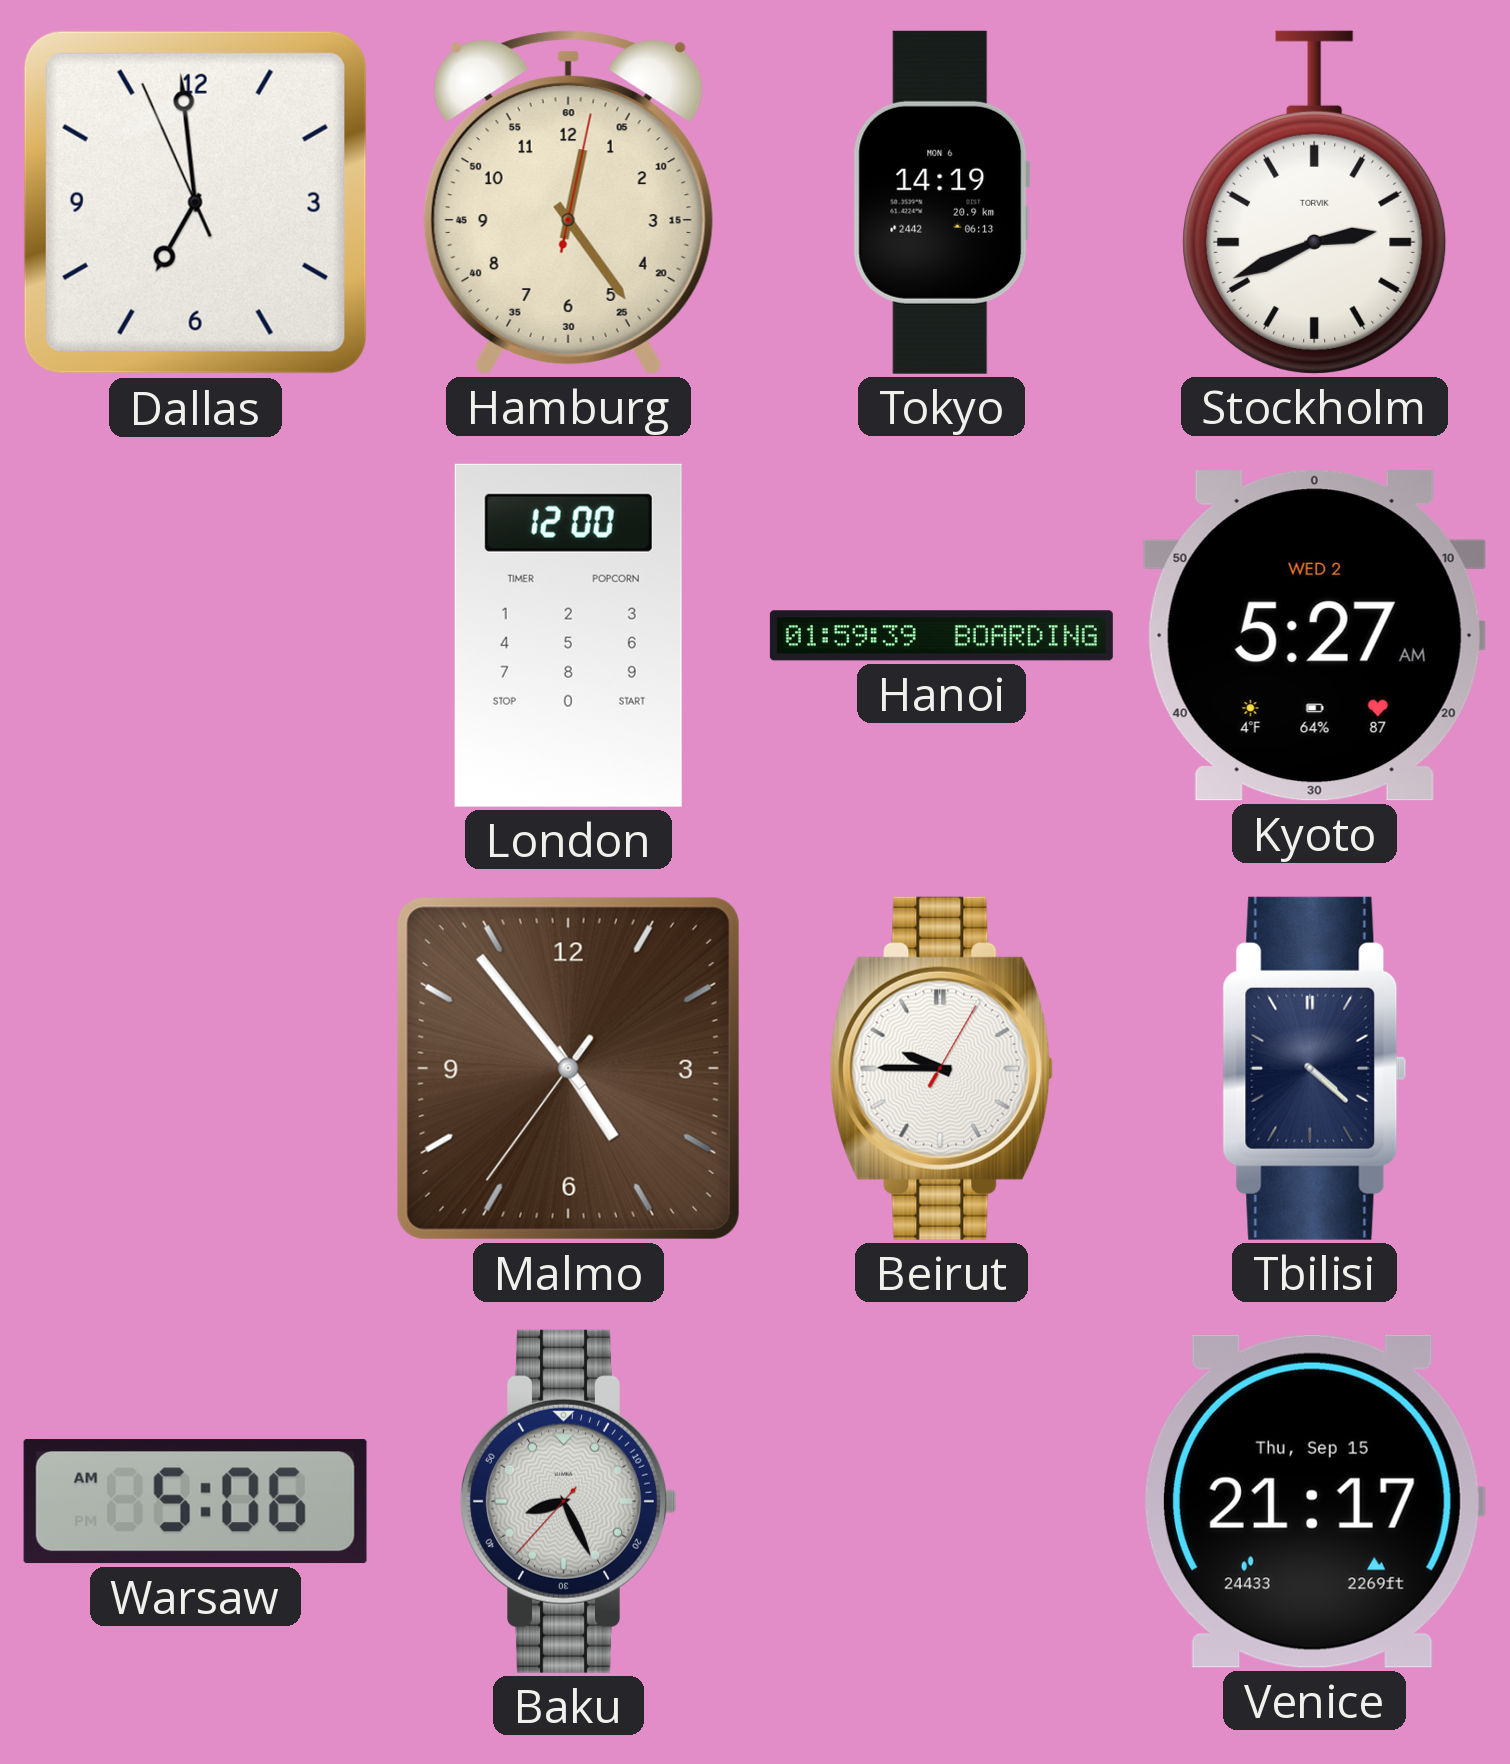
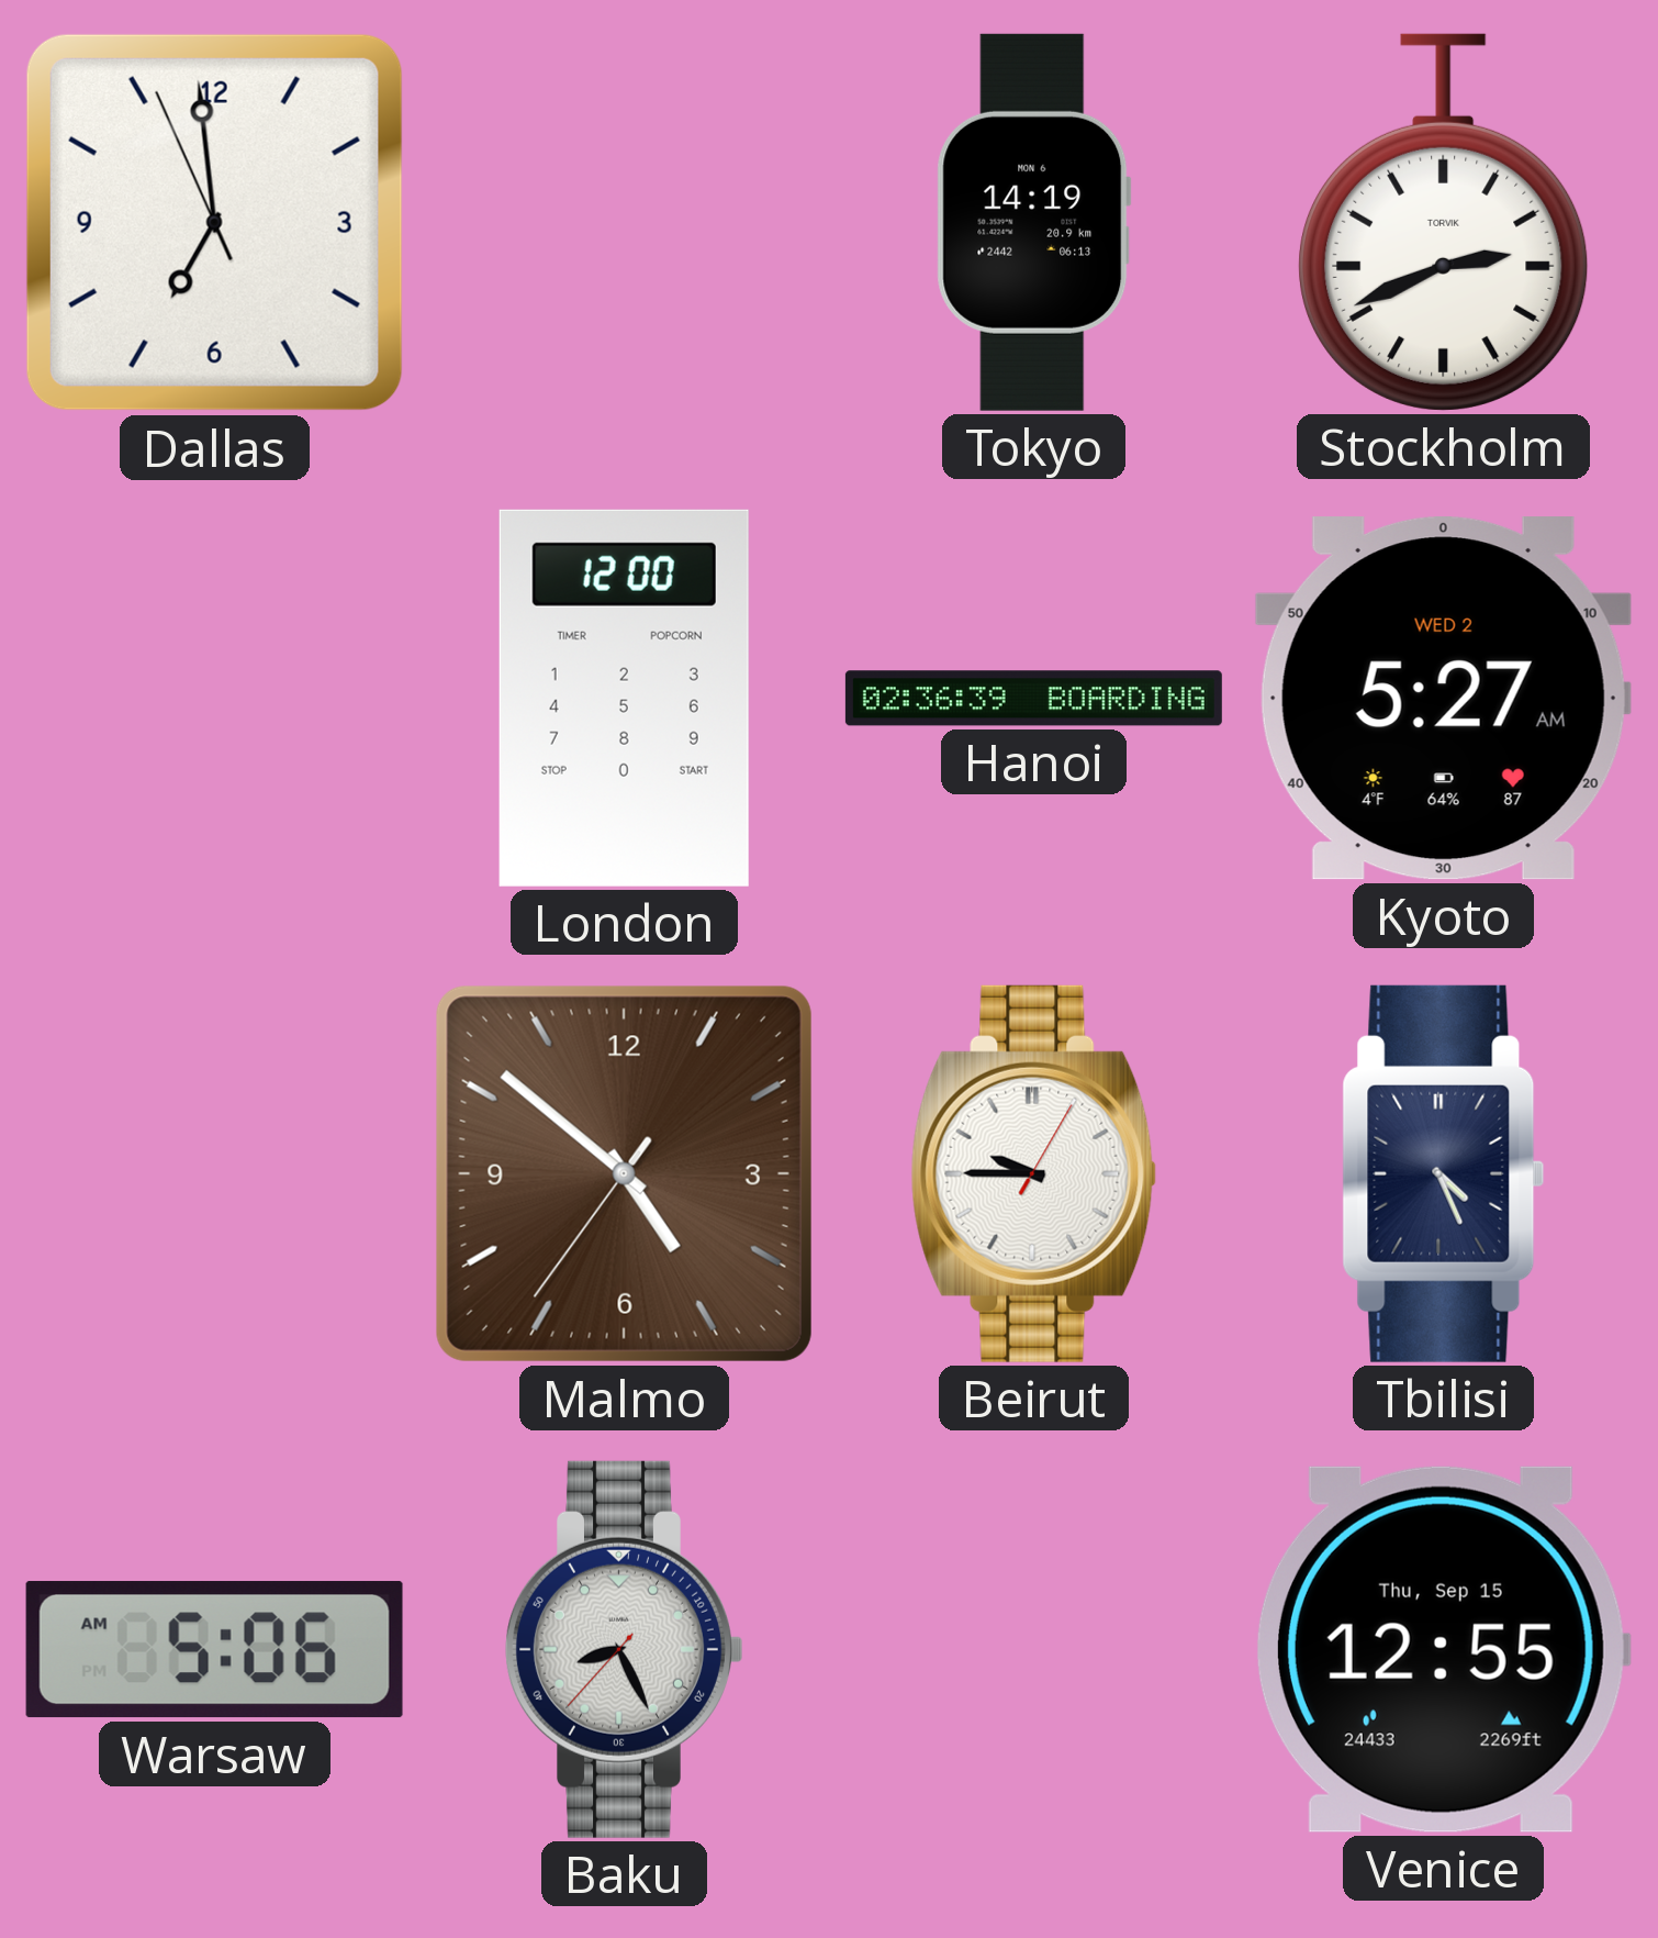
Hamburg: 12:24 -> none
Hanoi: 01:59 -> 02:36
Malmo: 4:53 -> 4:51
Tbilisi: 4:22 -> 4:26
Venice: 21:17 -> 12:55
